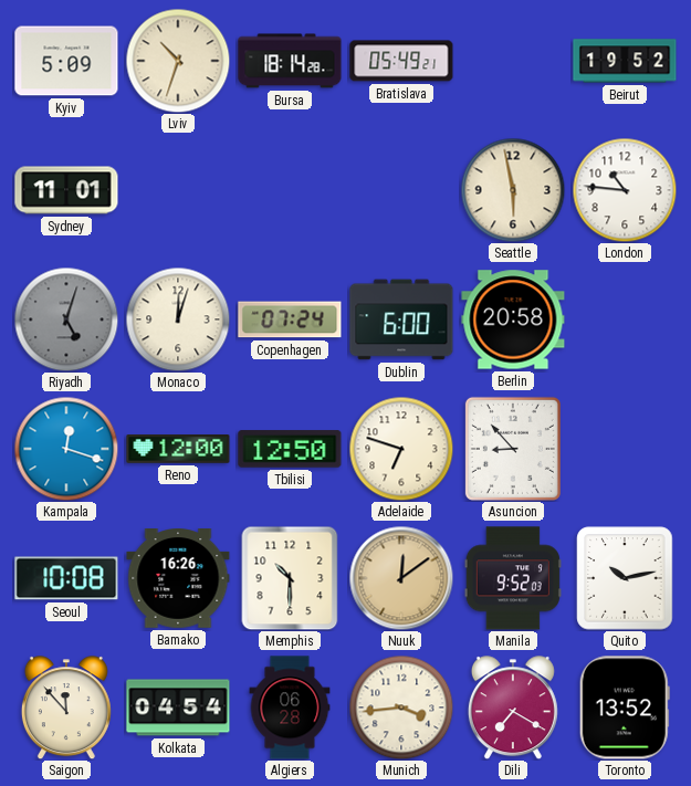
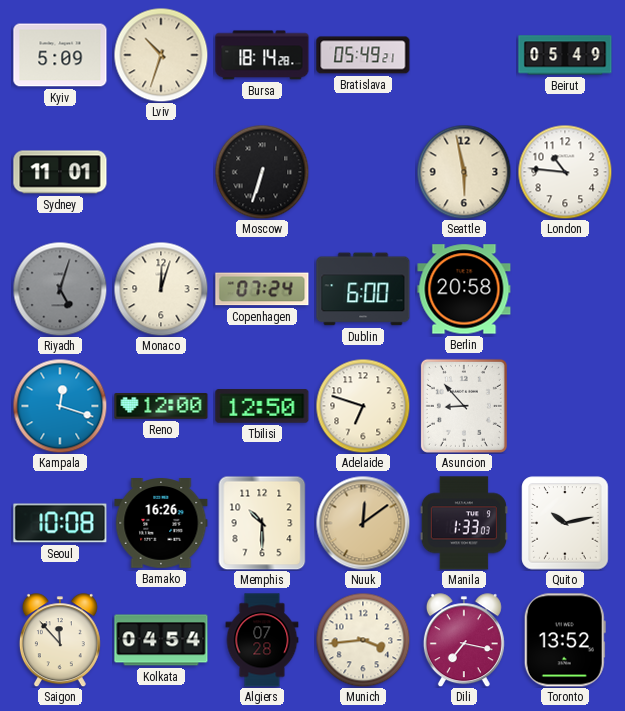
Beirut: 19:52 -> 05:49
Moscow: none -> 6:33
Manila: 9:52 -> 1:33
Algiers: 06:28 -> 07:28
Dili: 7:20 -> 7:17
